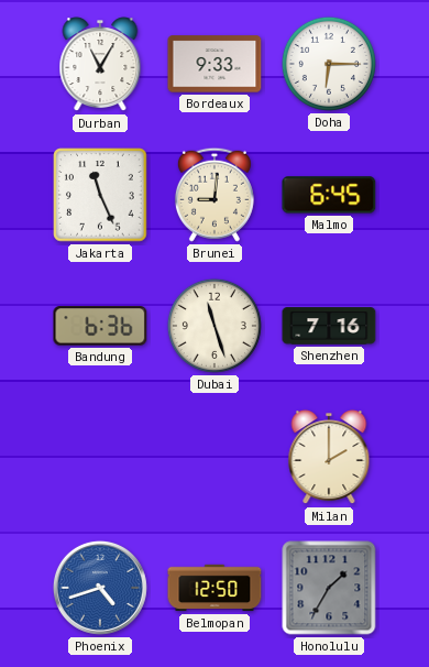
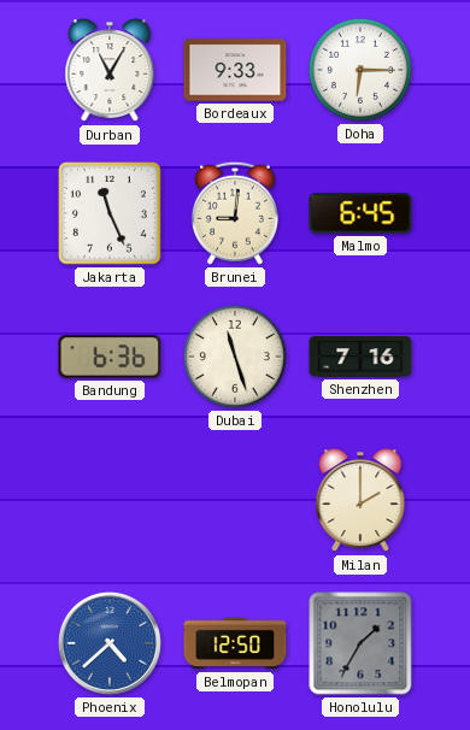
Phoenix: 4:42 -> 4:38
